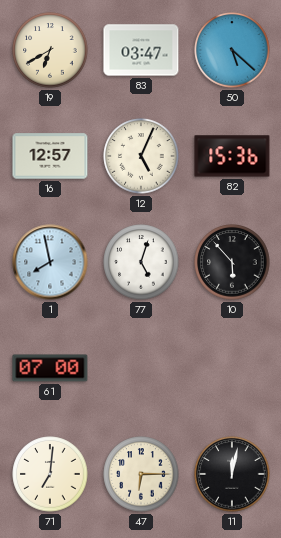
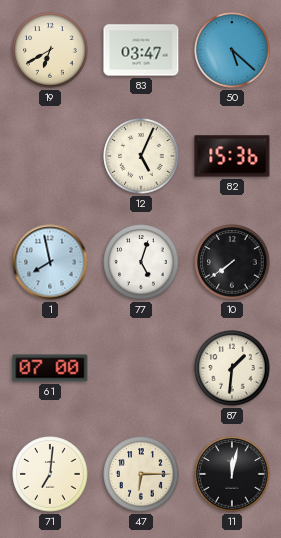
16: 12:57 -> none
10: 5:53 -> 7:39
87: none -> 1:31
